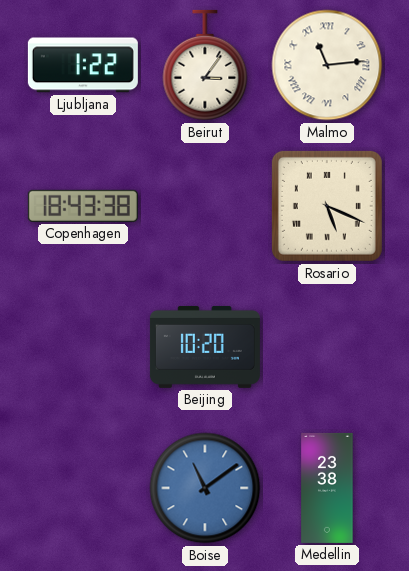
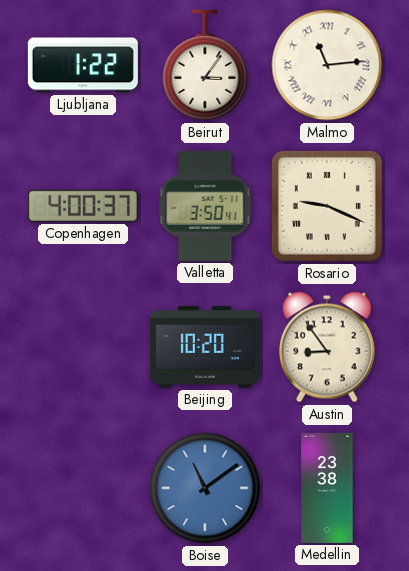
Copenhagen: 18:43 -> 4:00
Valletta: none -> 3:50
Rosario: 5:19 -> 9:19
Austin: none -> 8:54
